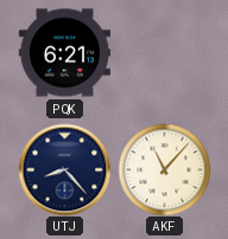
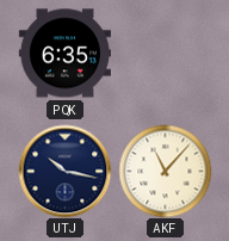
PQK: 6:21 -> 6:35
UTJ: 8:23 -> 10:17
